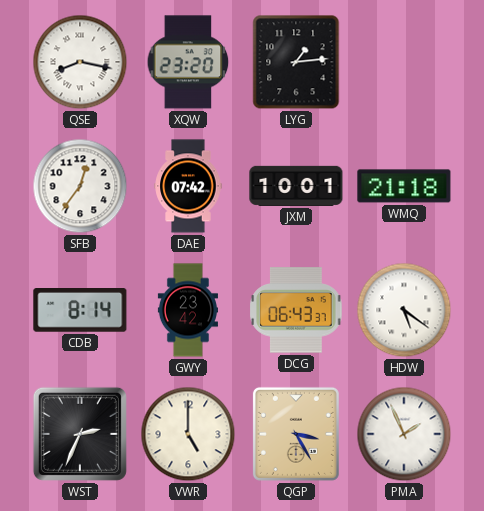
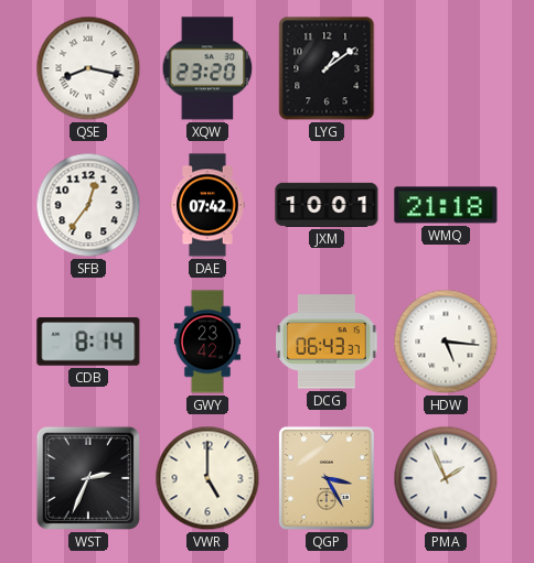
LYG: 1:14 -> 1:09
HDW: 5:21 -> 5:16
